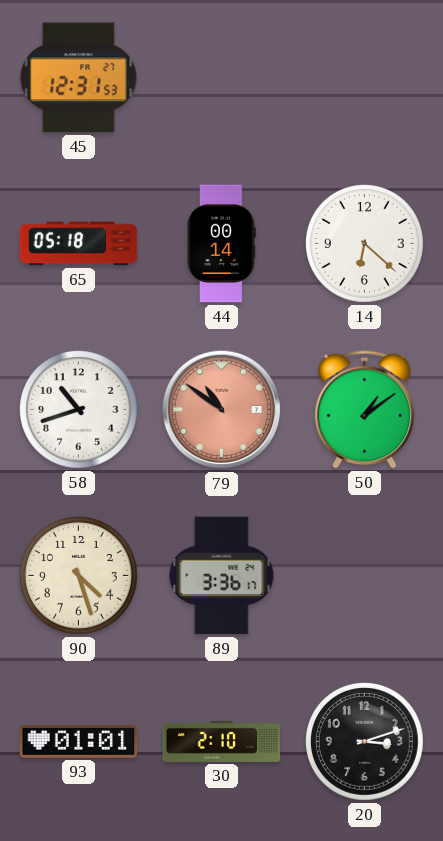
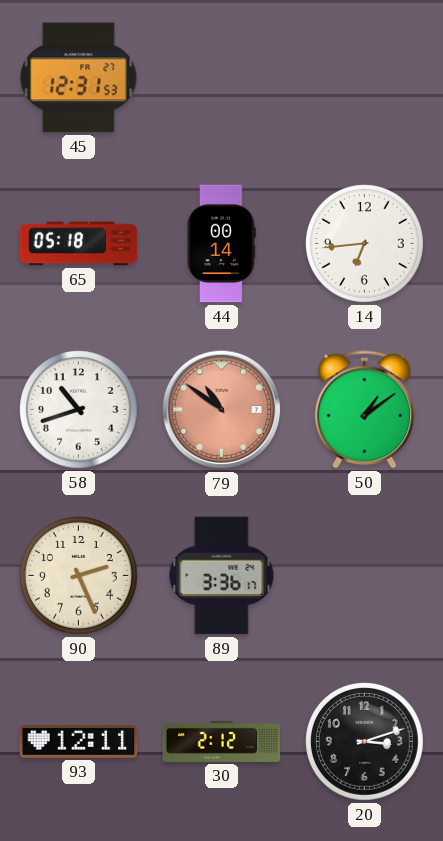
14: 6:22 -> 6:44
90: 4:27 -> 2:26
93: 01:01 -> 12:11
30: 2:10 -> 2:12
